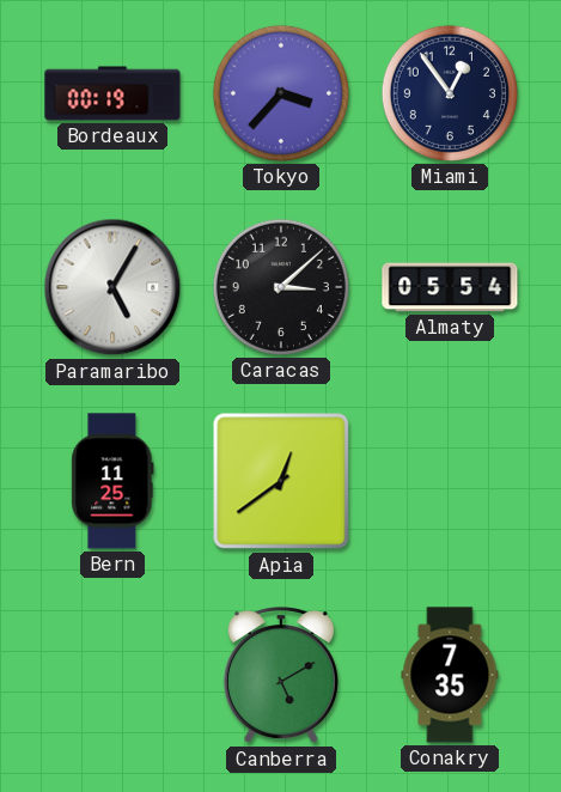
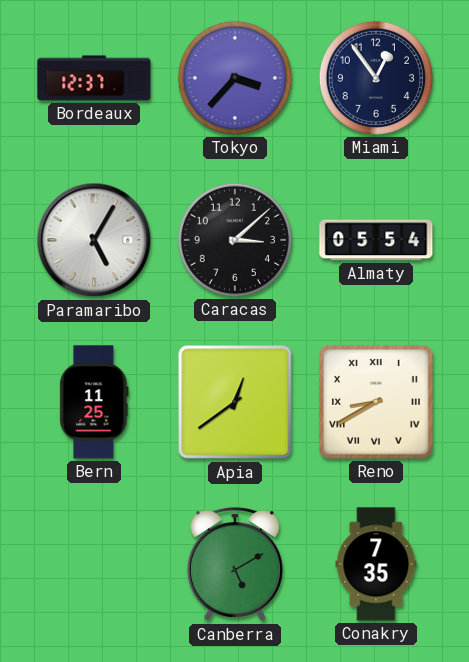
Bordeaux: 00:19 -> 12:37
Reno: none -> 8:40
